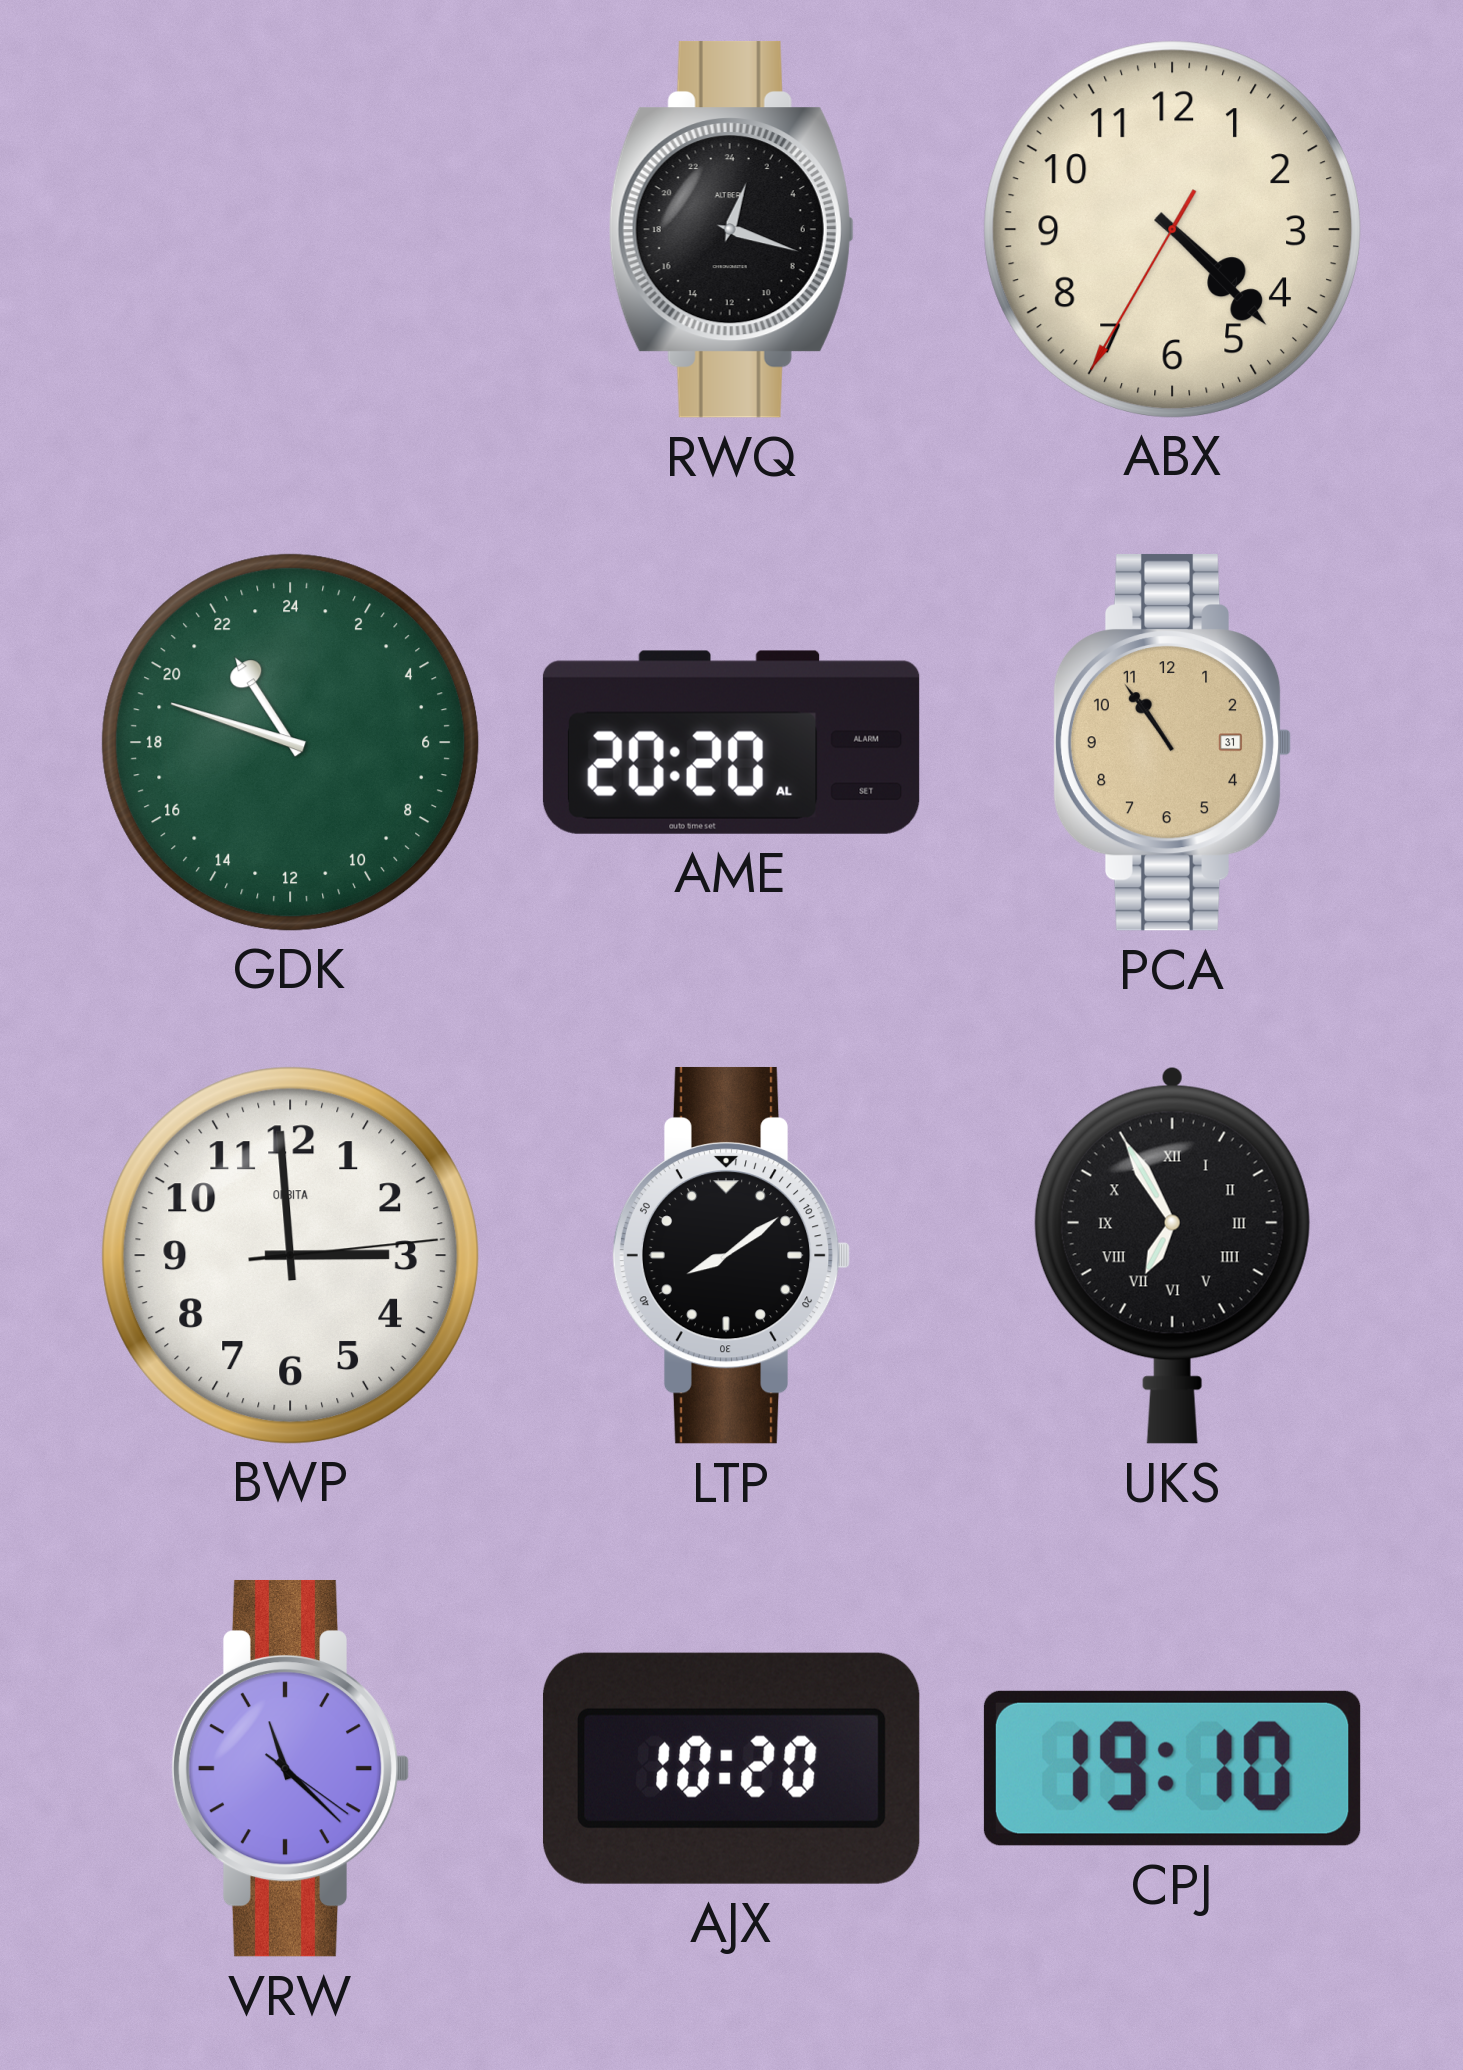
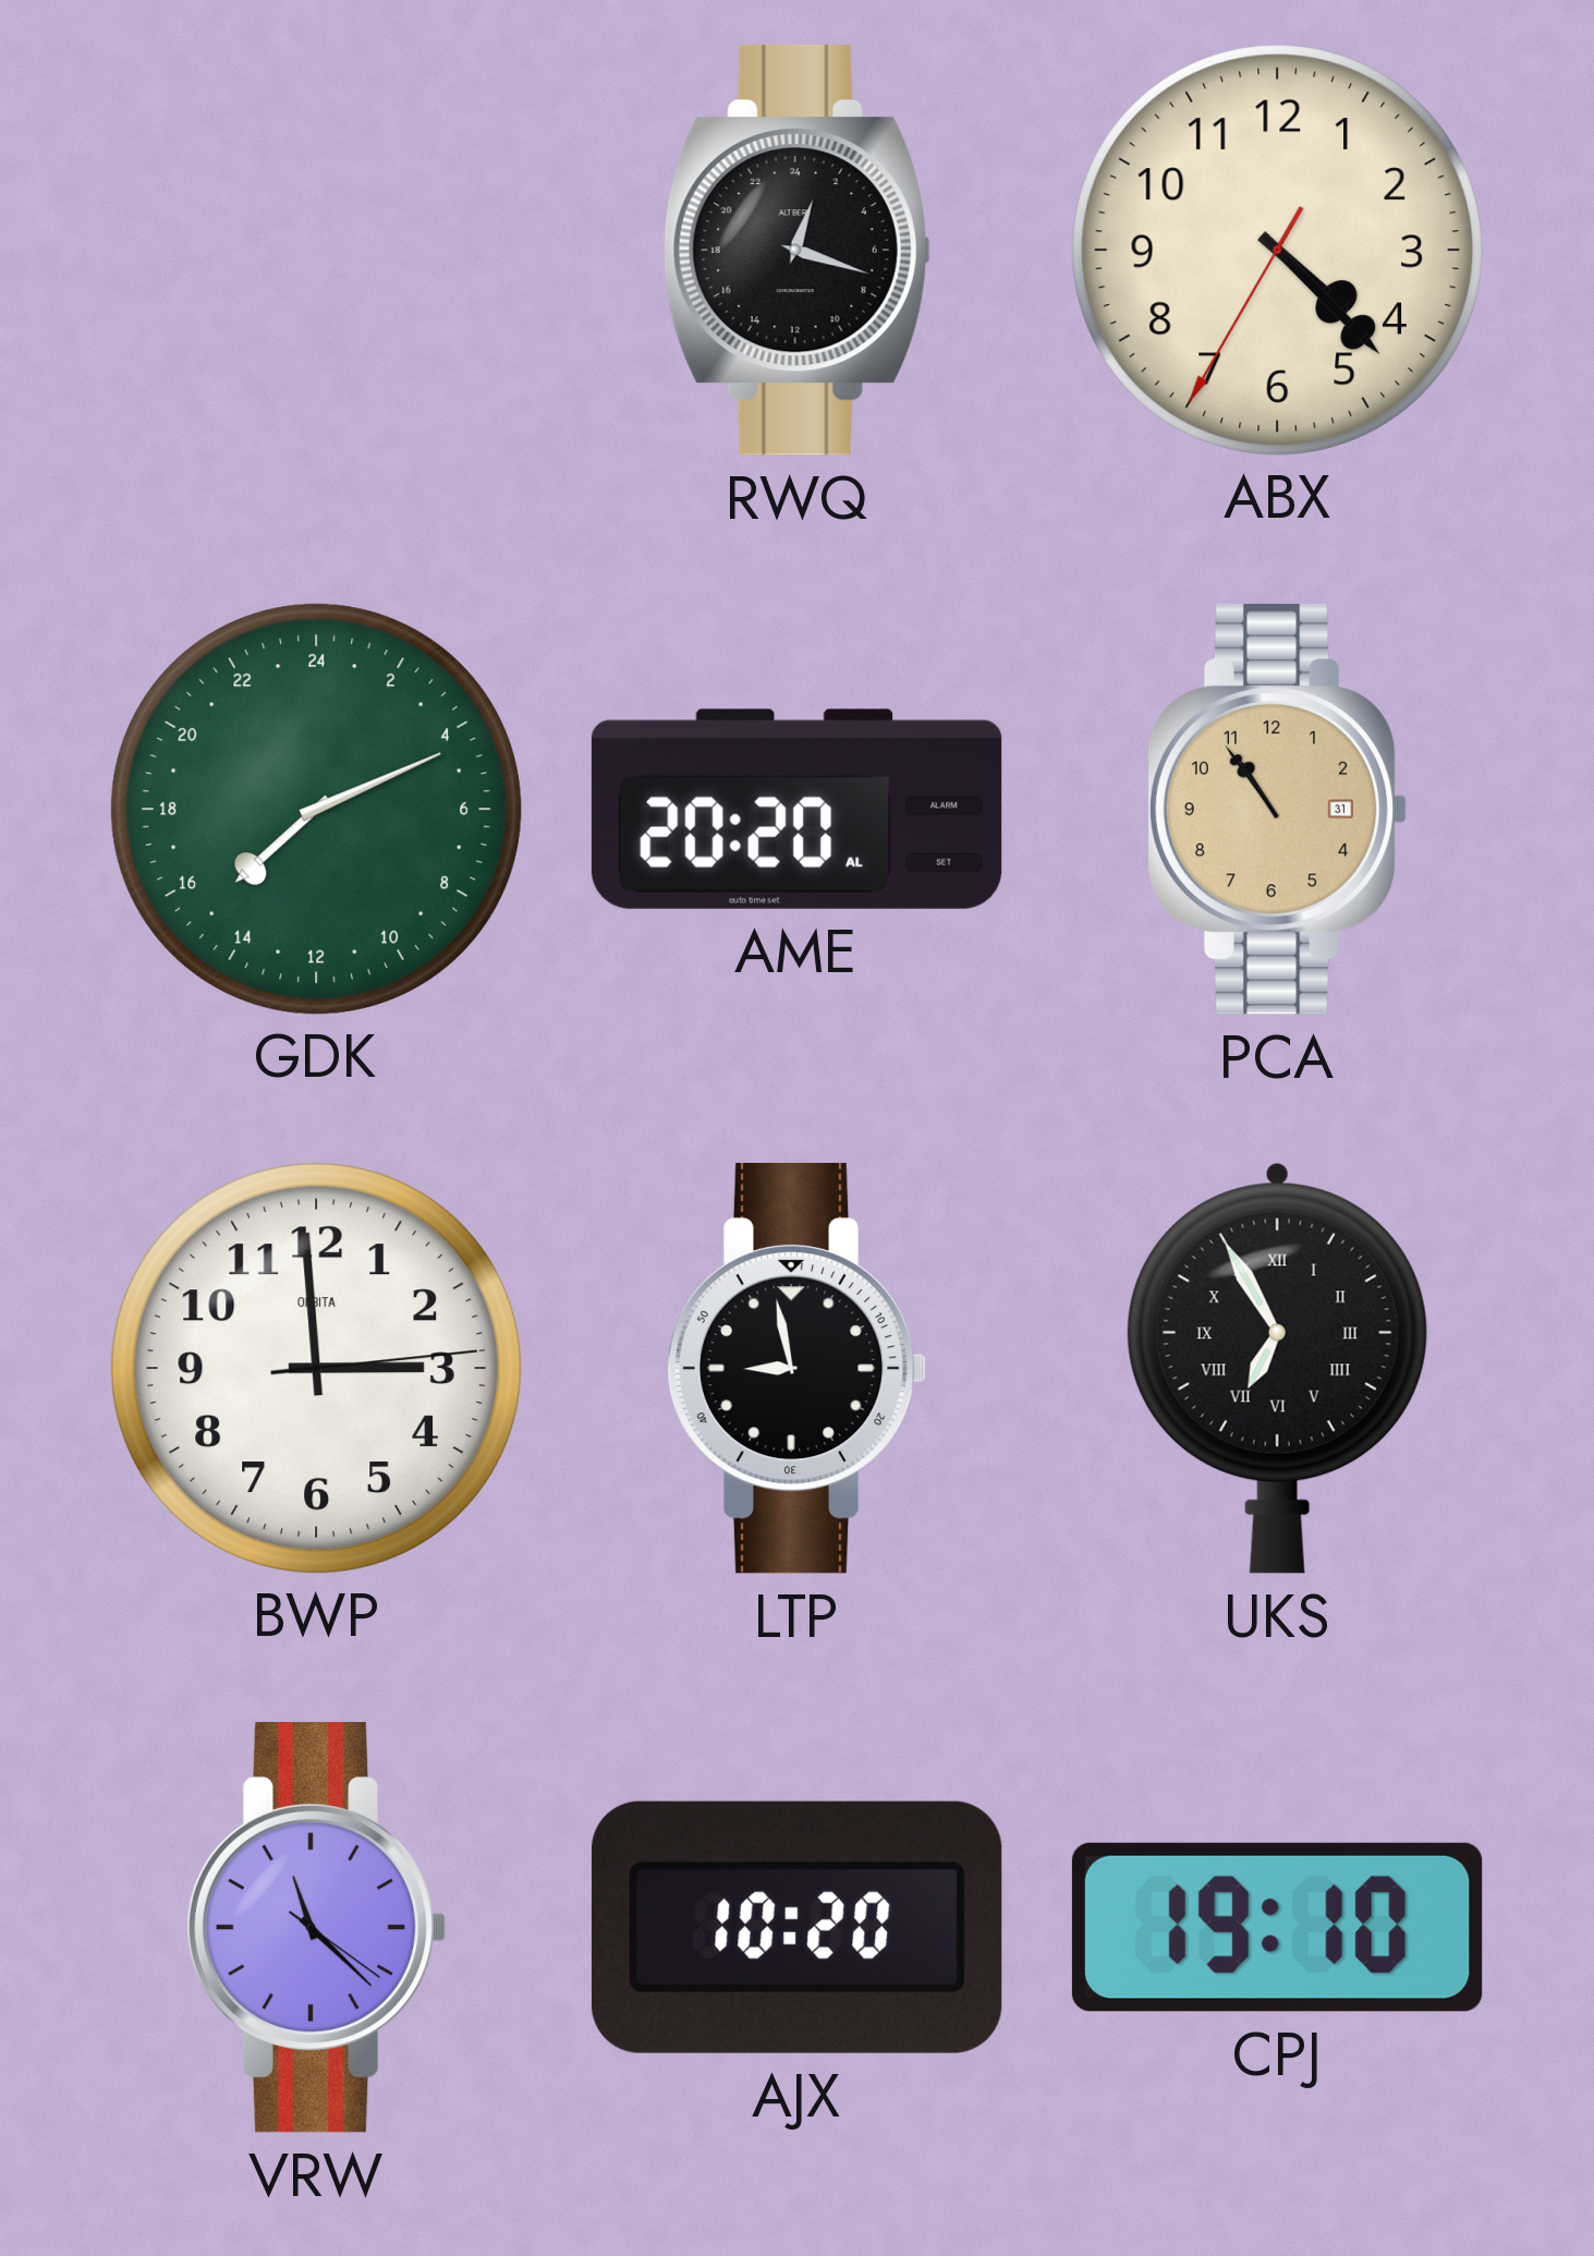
GDK: 21:48 -> 15:11
LTP: 8:09 -> 8:58
